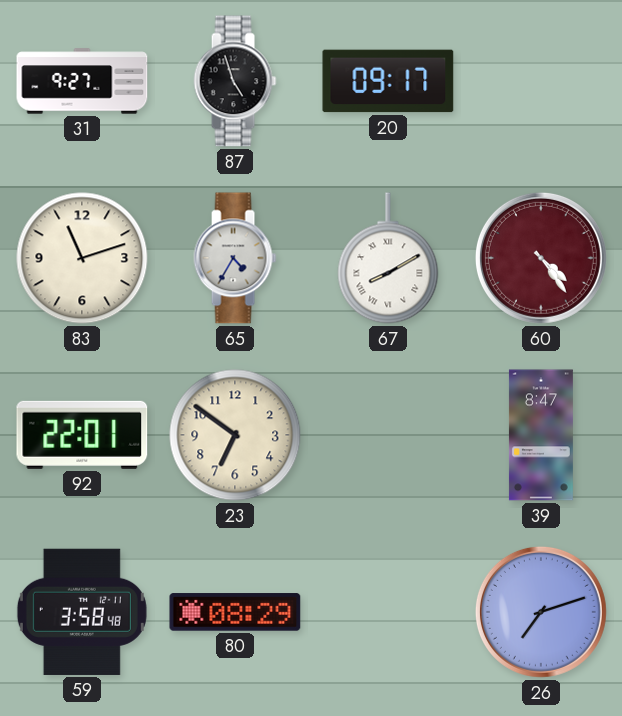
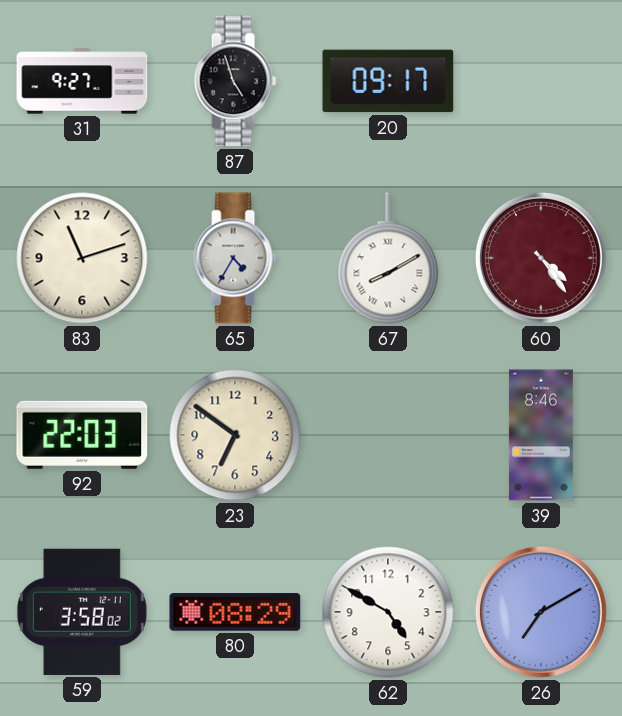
92: 22:01 -> 22:03
39: 8:47 -> 8:46
59: 3:58:48 -> 3:58:02
62: none -> 4:50
26: 7:12 -> 7:10
